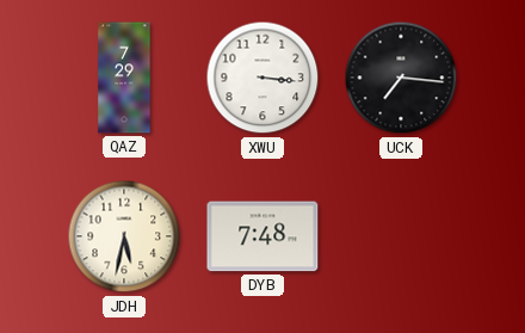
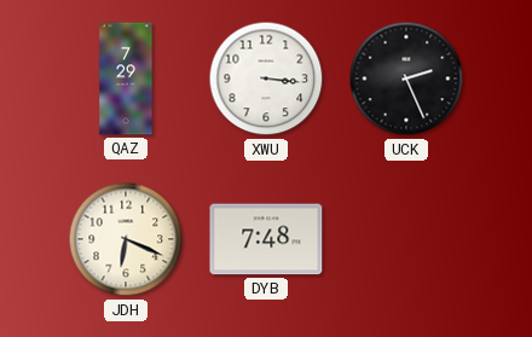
UCK: 7:16 -> 2:26
JDH: 5:32 -> 6:19
